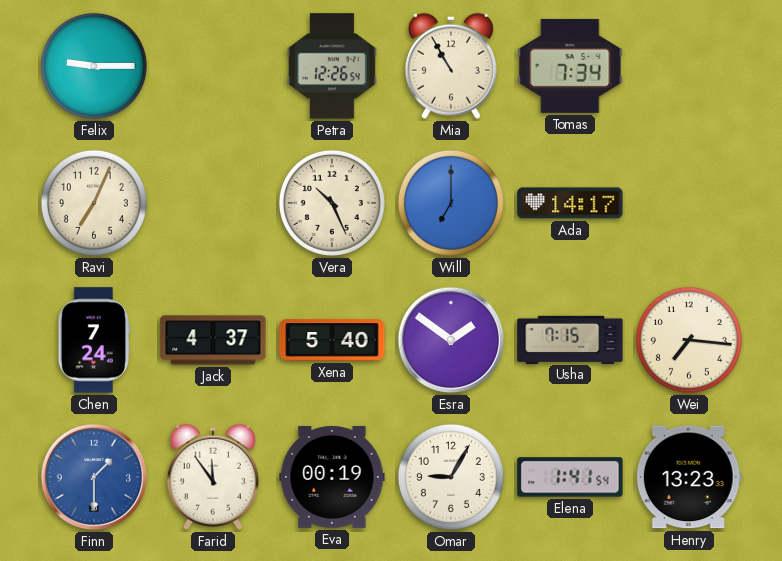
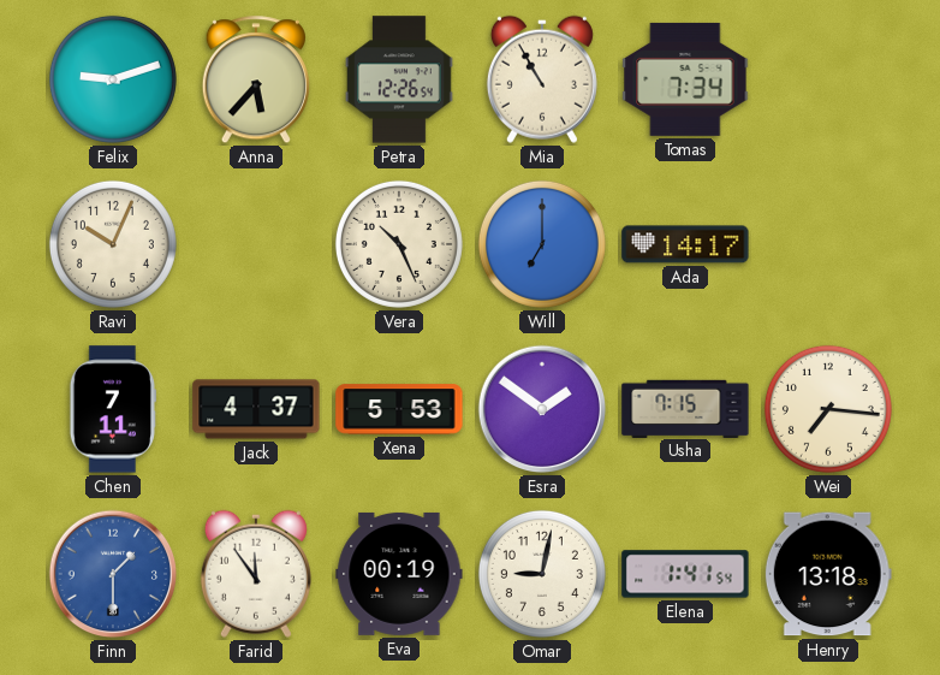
Felix: 9:15 -> 9:12
Anna: none -> 5:37
Ravi: 7:04 -> 10:04
Chen: 7:24 -> 7:11
Xena: 5:40 -> 5:53
Omar: 9:05 -> 9:02
Henry: 13:23 -> 13:18
